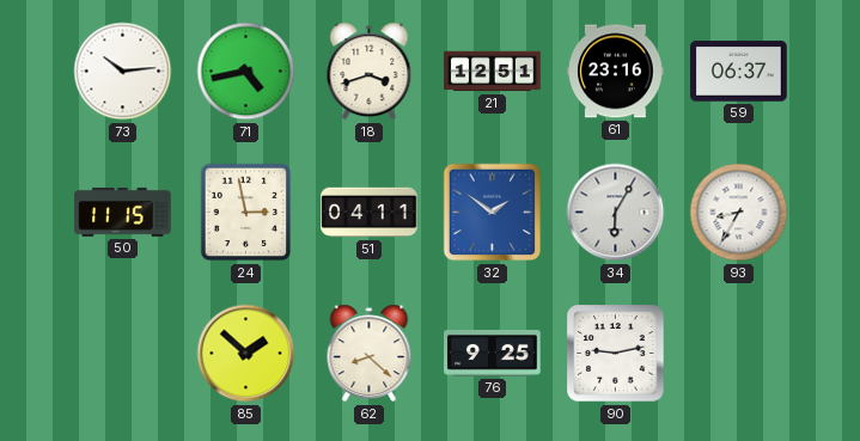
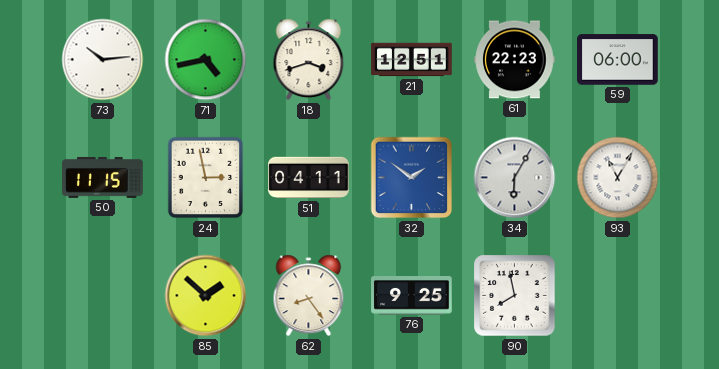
61: 23:16 -> 22:23
59: 06:37 -> 06:00
93: 8:35 -> 11:05
62: 8:22 -> 8:24
90: 9:13 -> 7:58
